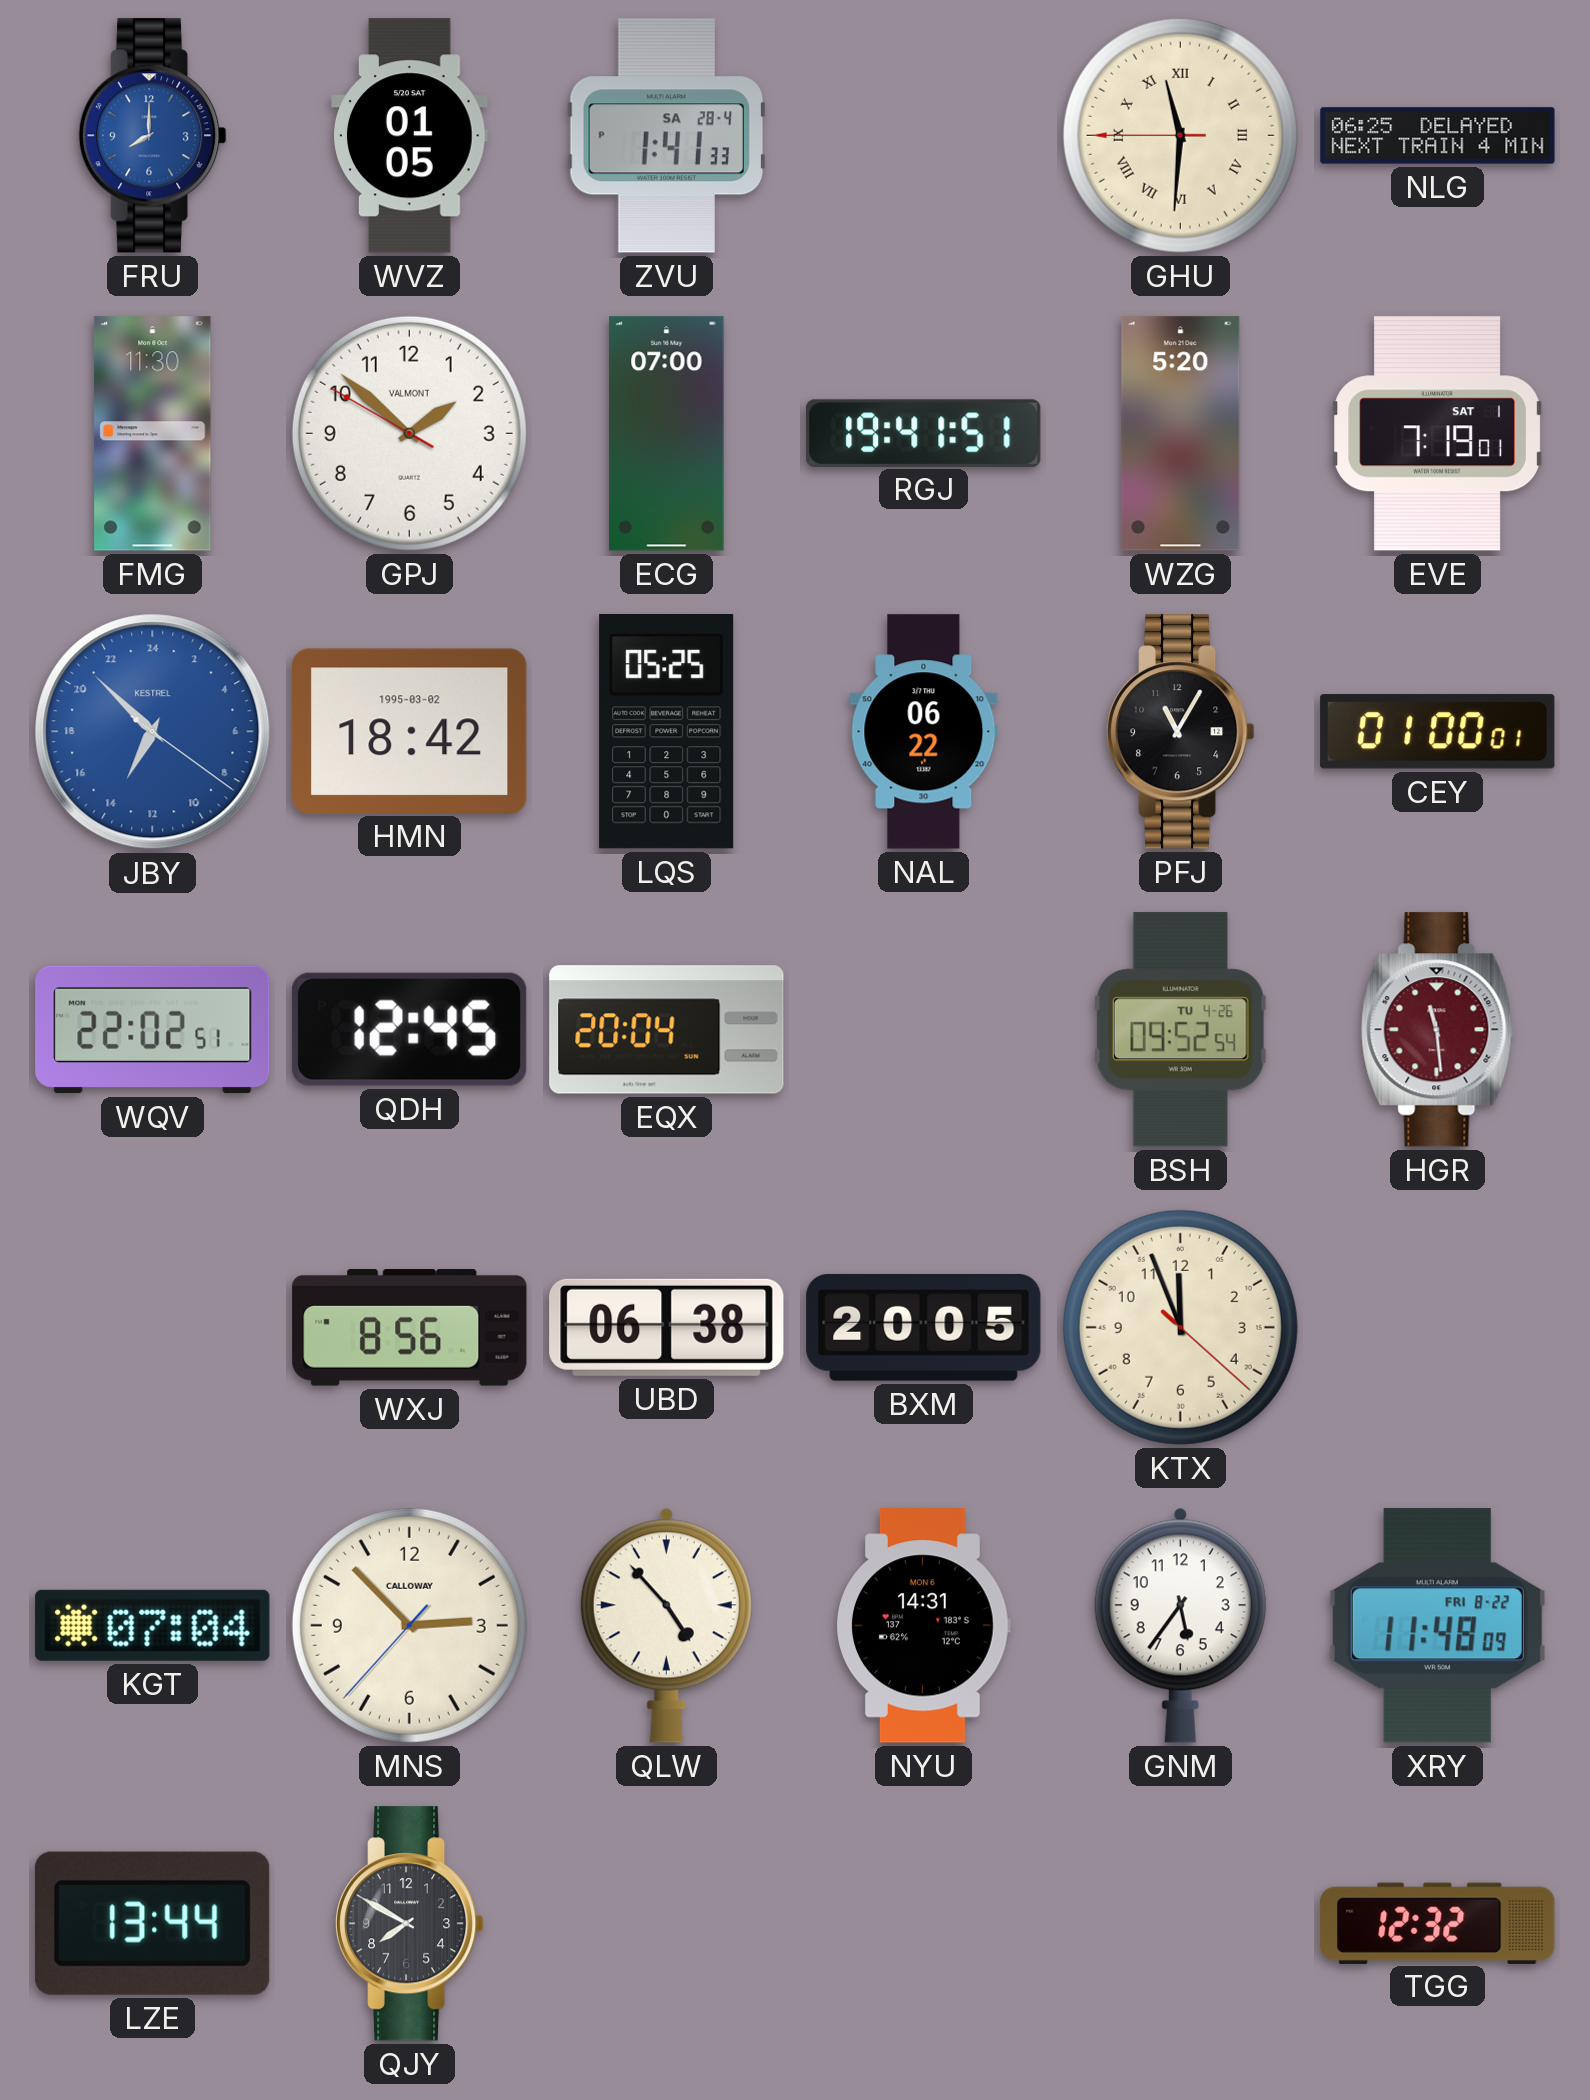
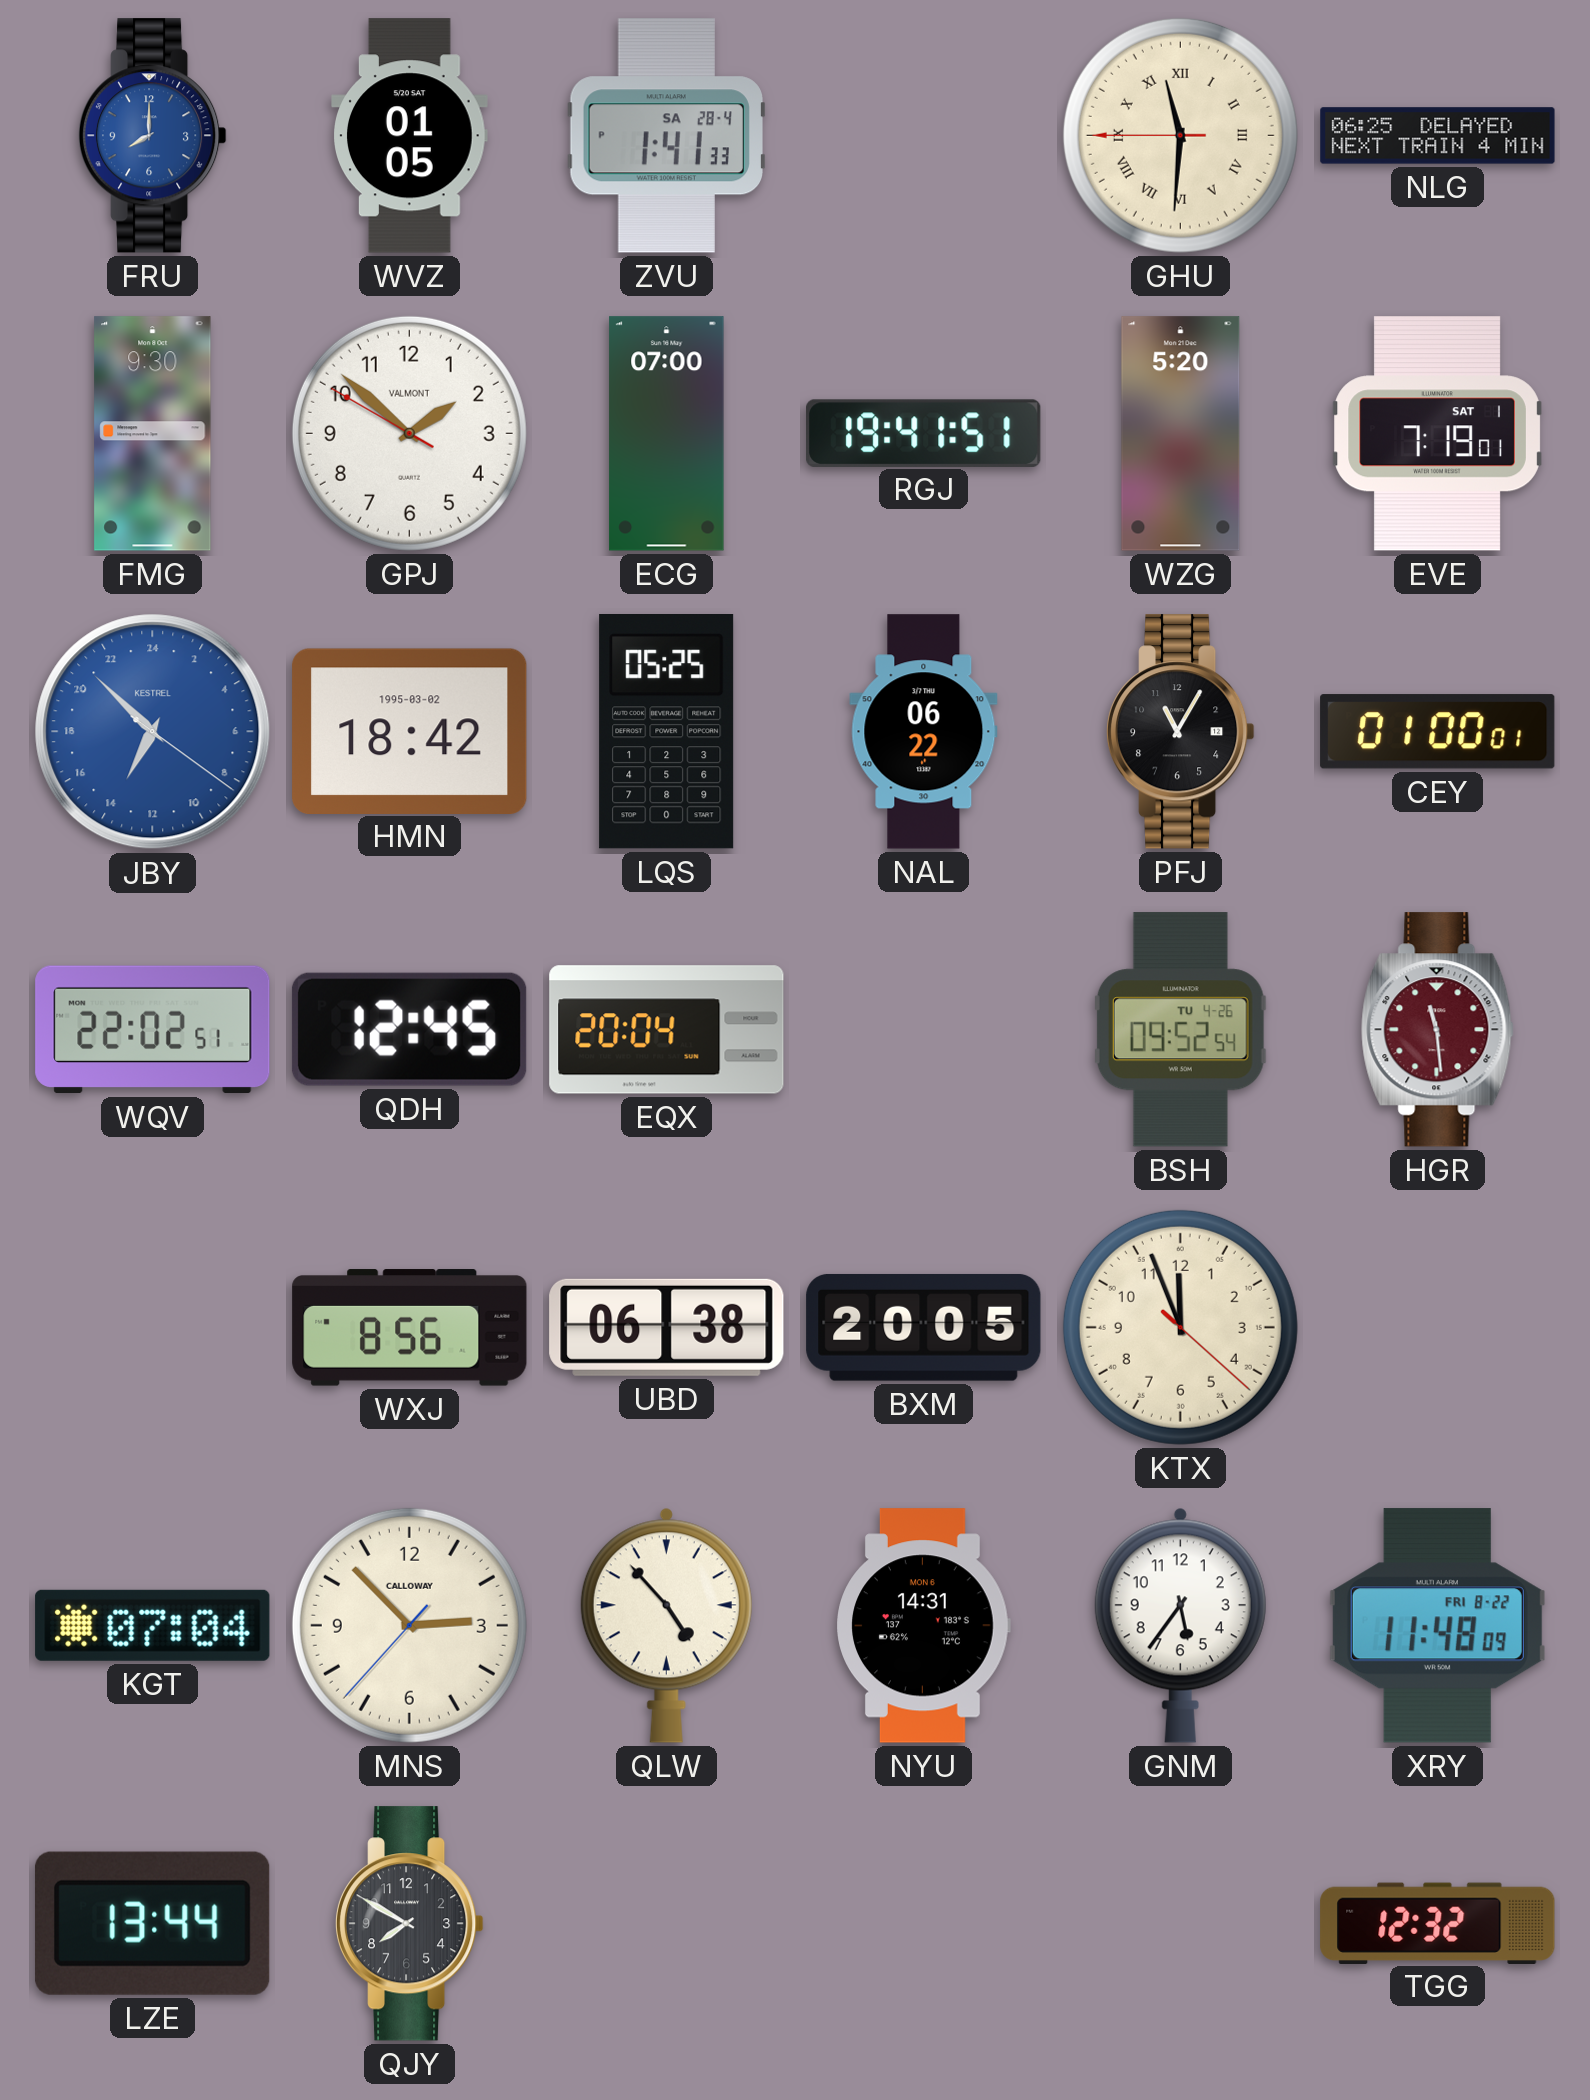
FMG: 11:30 -> 9:30
